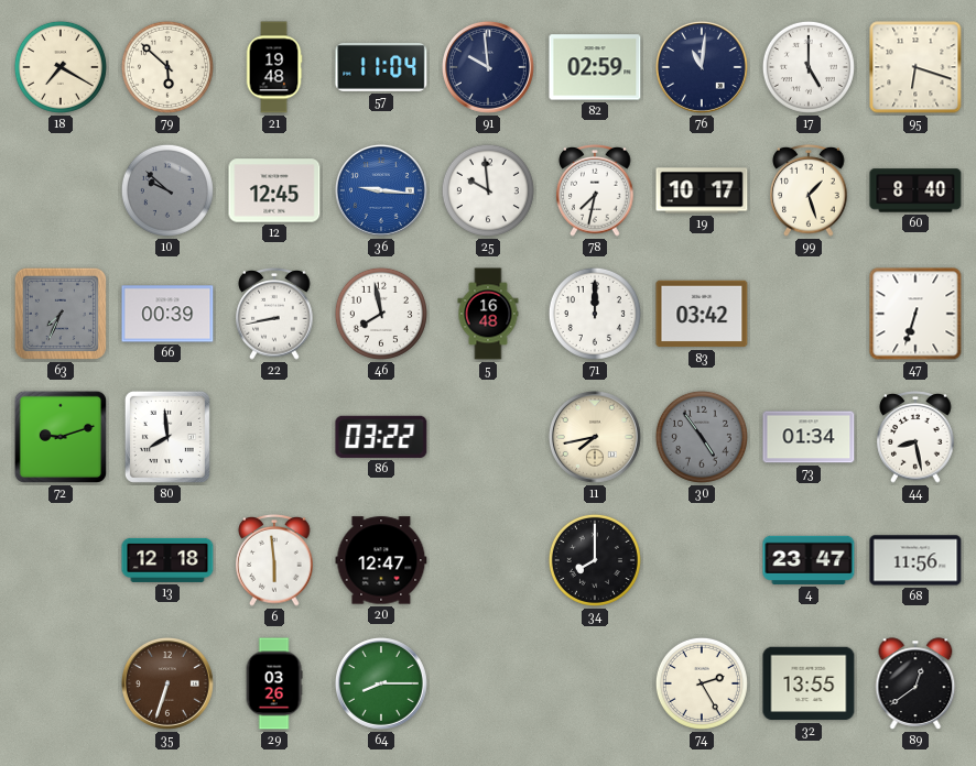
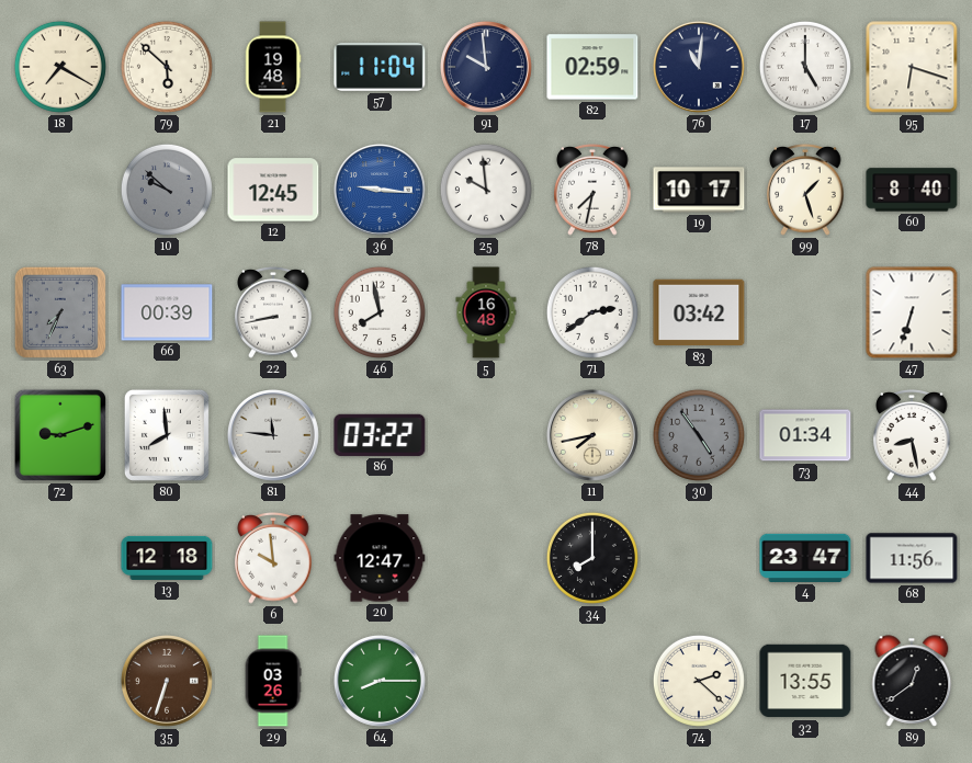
71: 12:00 -> 2:39
81: none -> 11:46
6: 5:59 -> 9:59
74: 2:25 -> 2:22
